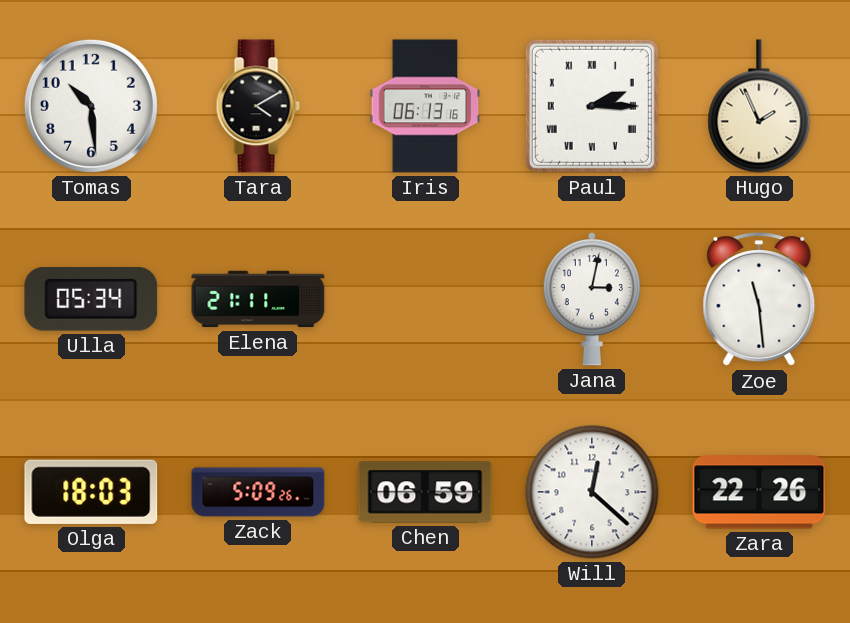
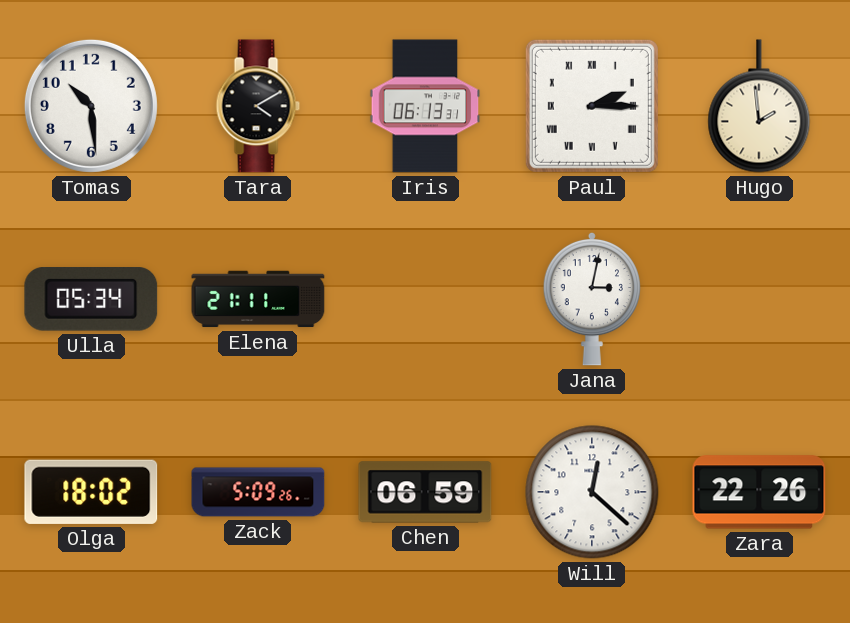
Iris: 06:13:16 -> 06:13:31
Hugo: 1:56 -> 1:59
Zoe: 11:29 -> none
Olga: 18:03 -> 18:02
